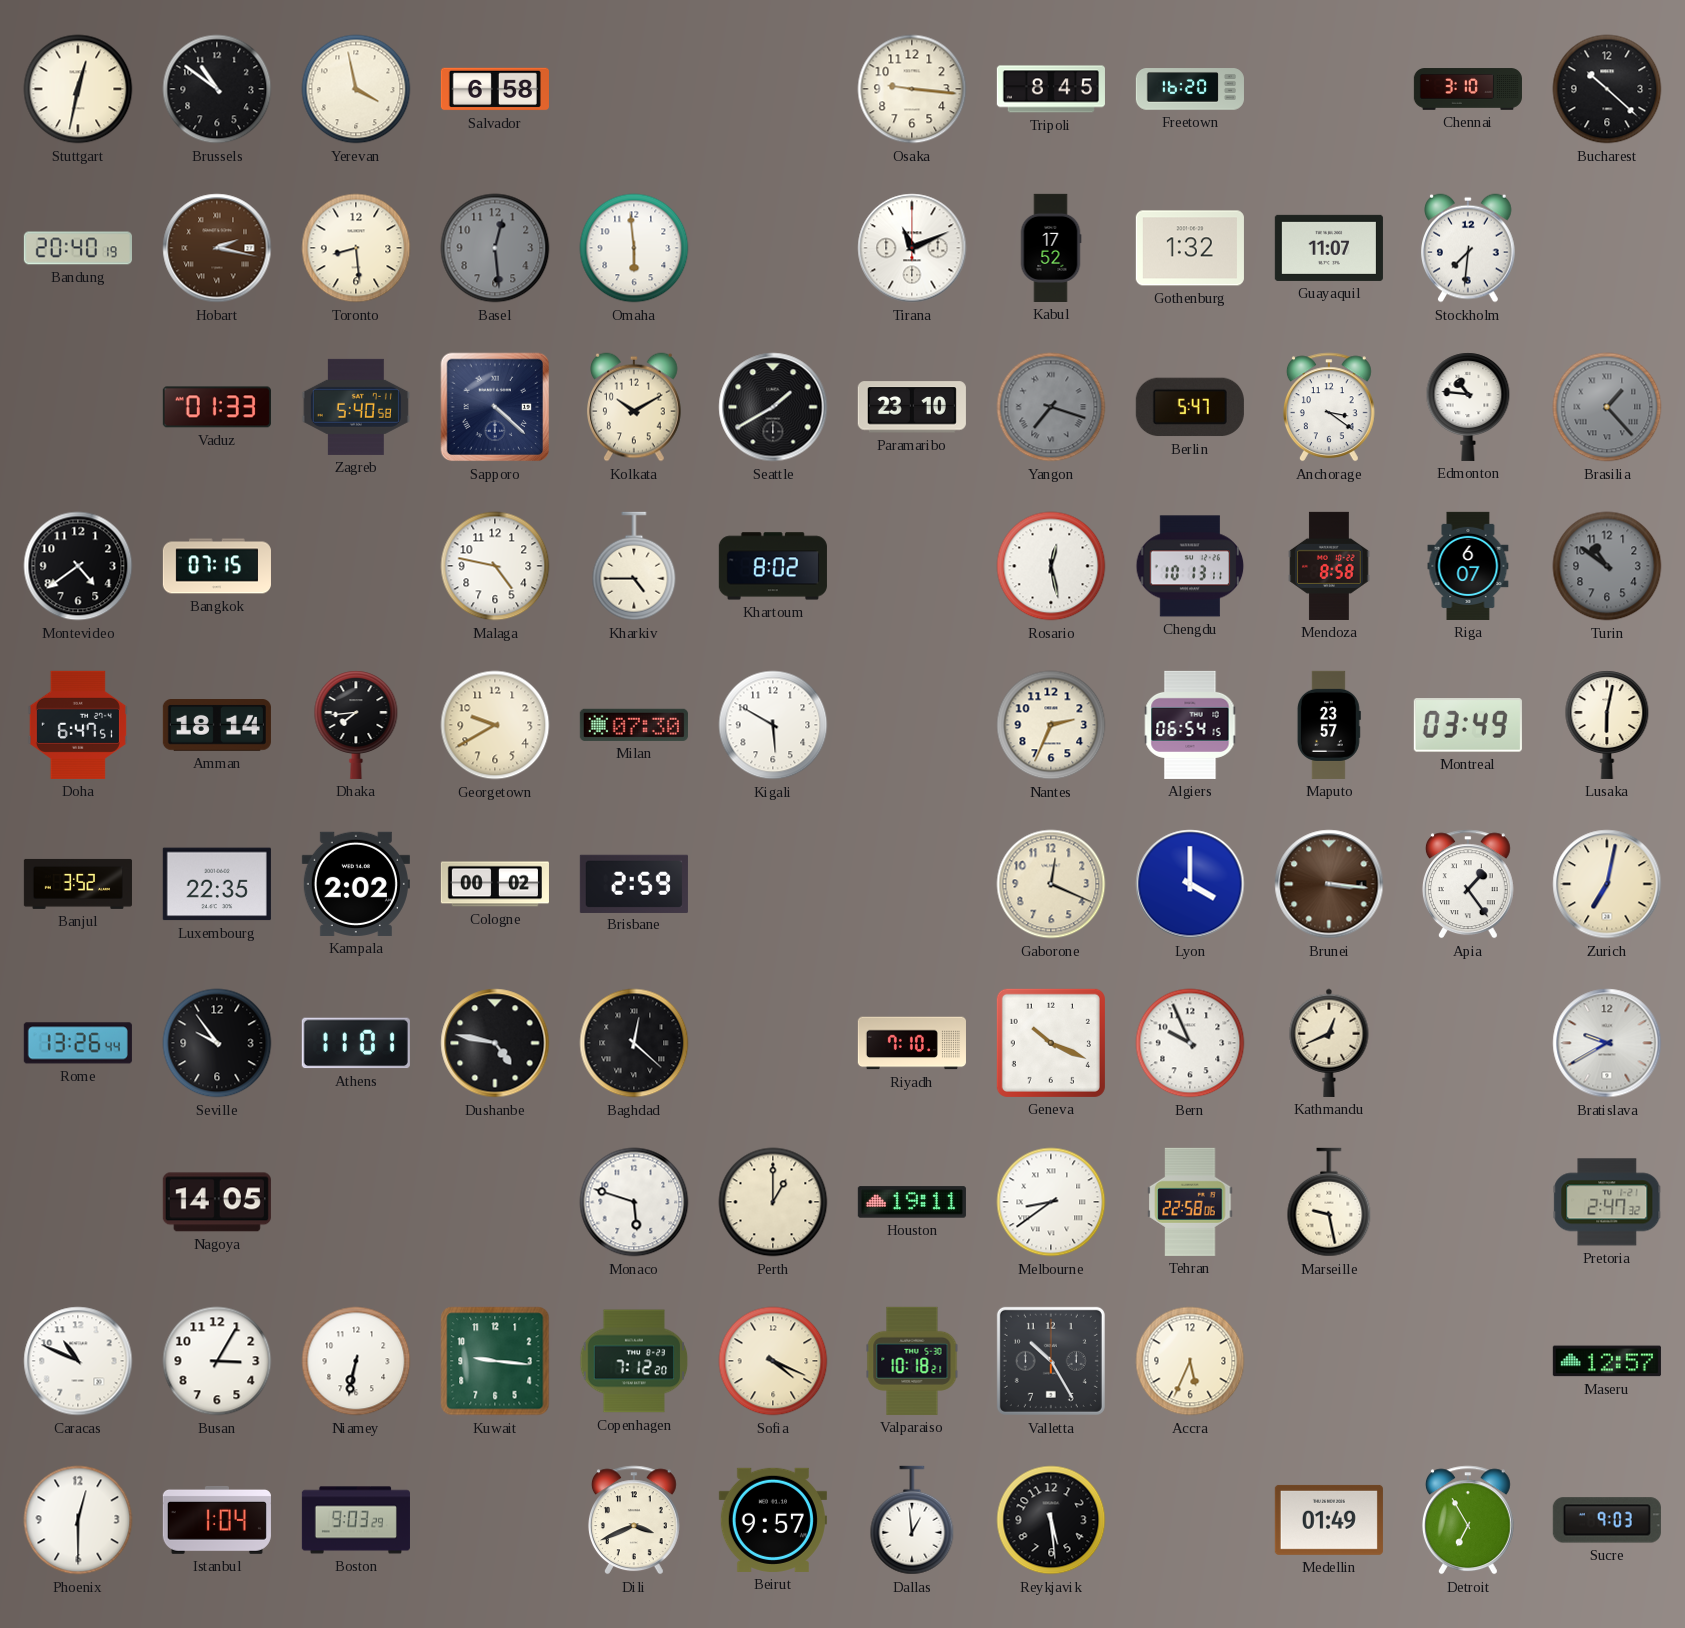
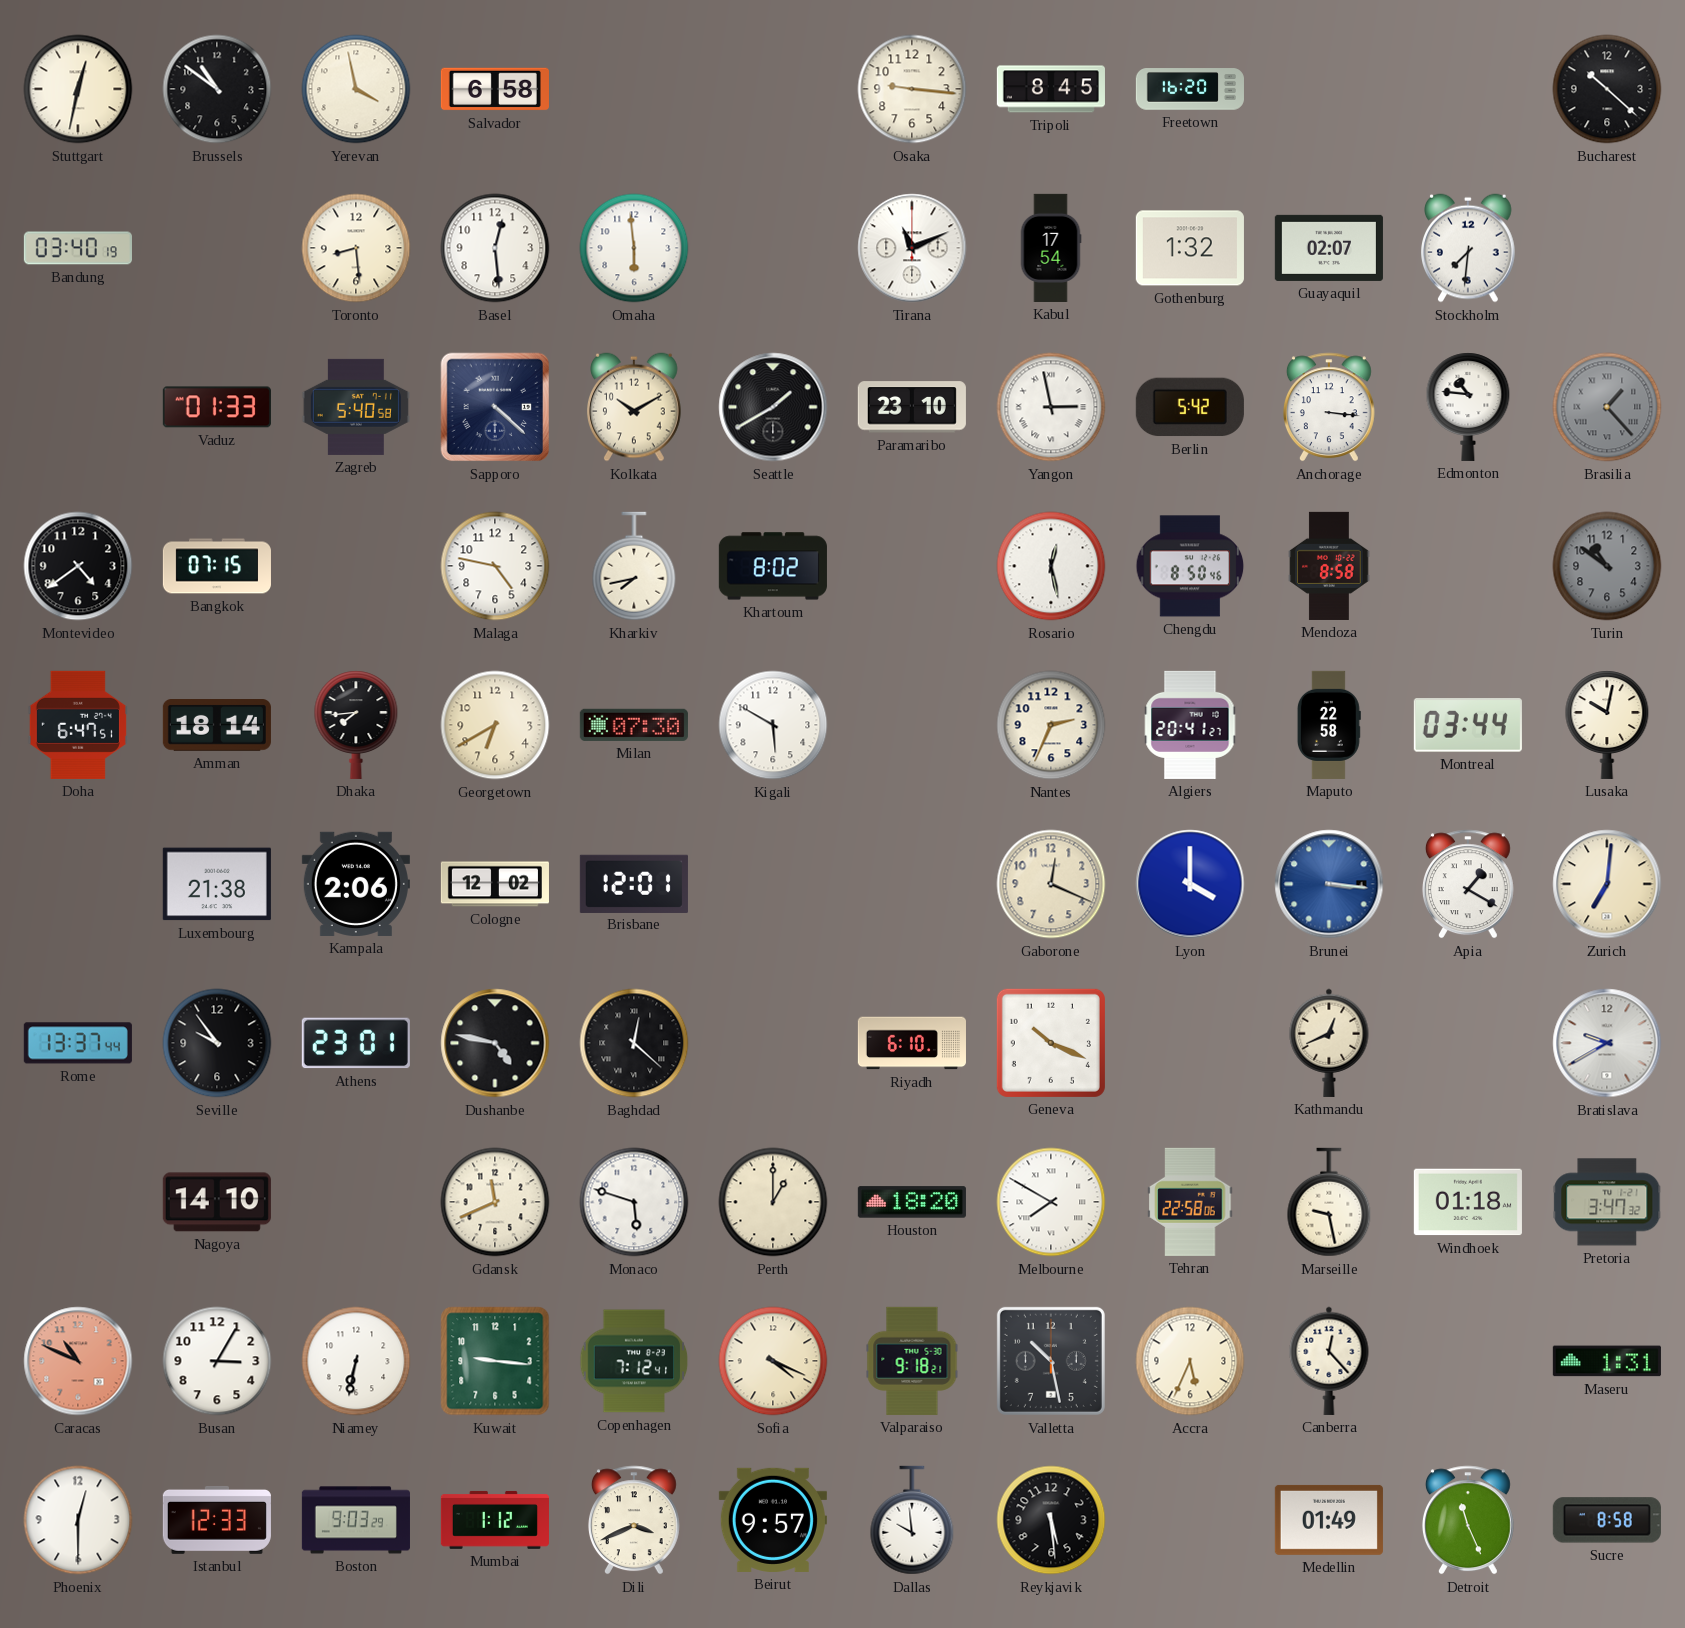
Chennai: 3:10 -> none
Bandung: 20:40 -> 03:40
Hobart: 2:17 -> none
Basel dial: grey -> white
Kabul: 17:52 -> 17:54
Guayaquil: 11:07 -> 02:07
Yangon: 7:18 -> 2:58
Yangon dial: grey -> white
Berlin: 5:47 -> 5:42
Anchorage: 3:21 -> 3:16
Kharkiv: 4:45 -> 7:43
Chengdu: 10:13 -> 8:50
Riga: 6:07 -> none
Georgetown: 9:40 -> 6:40
Algiers: 06:54 -> 20:41
Maputo: 23:57 -> 22:58
Montreal: 03:49 -> 03:44
Lusaka: 6:02 -> 10:02
Banjul: 3:52 -> none
Luxembourg: 22:35 -> 21:38
Kampala: 2:02 -> 2:06
Cologne: 00:02 -> 12:02
Brisbane: 2:59 -> 12:01
Brunei dial: brown -> blue
Apia: 1:24 -> 1:20
Zurich: 7:02 -> 7:01
Rome: 13:26 -> 13:37
Athens: 11:01 -> 23:01
Riyadh: 7:10 -> 6:10
Bern: 9:56 -> none
Nagoya: 14:05 -> 14:10
Gdansk: none -> 11:41
Houston: 19:11 -> 18:20
Melbourne: 8:39 -> 7:50
Windhoek: none -> 01:18
Pretoria: 2:47 -> 3:47
Caracas dial: white -> salmon
Copenhagen: 7:12:20 -> 7:12:41
Valparaiso: 10:18 -> 9:18
Valletta: 10:25 -> 10:28
Canberra: none -> 12:23
Maseru: 12:57 -> 1:31
Istanbul: 1:04 -> 12:33
Mumbai: none -> 1:12
Dallas: 12:59 -> 9:59
Detroit: 6:55 -> 11:26
Sucre: 9:03 -> 8:58
